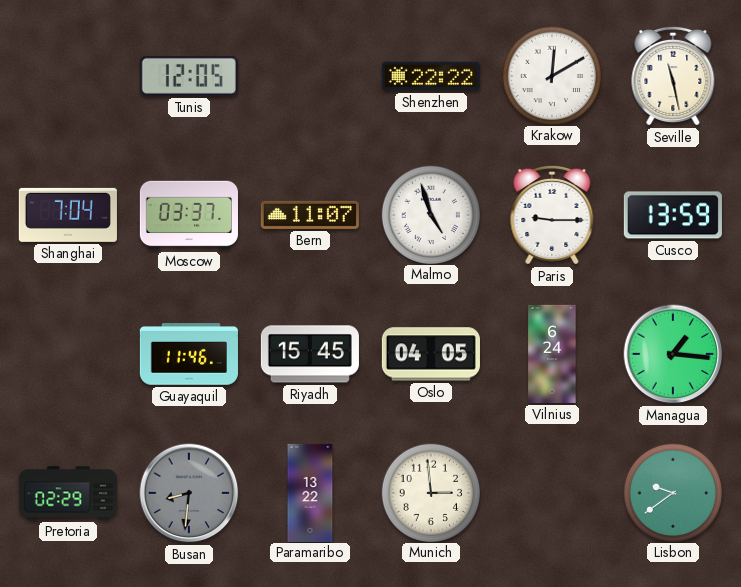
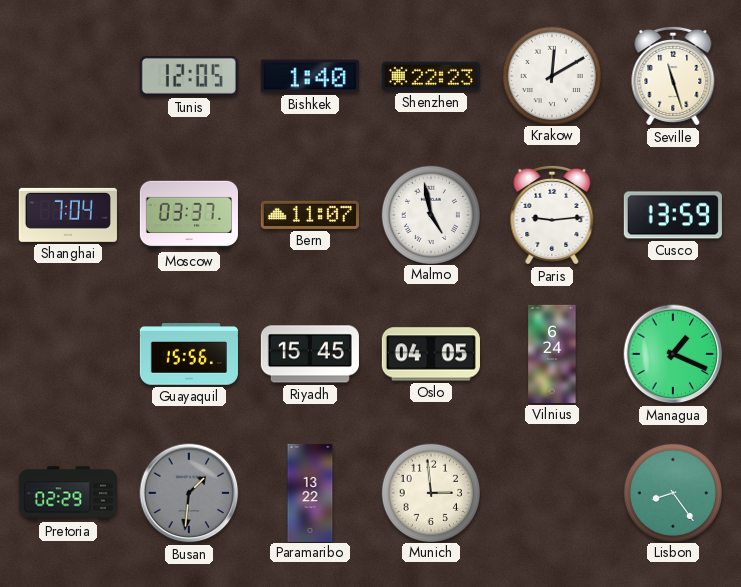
Bishkek: none -> 1:40
Shenzhen: 22:22 -> 22:23
Seville: 11:28 -> 11:27
Malmo: 4:57 -> 4:58
Paris: 9:15 -> 9:14
Guayaquil: 11:46 -> 15:56
Managua: 1:16 -> 1:19
Busan: 8:31 -> 1:31
Lisbon: 9:39 -> 8:24
